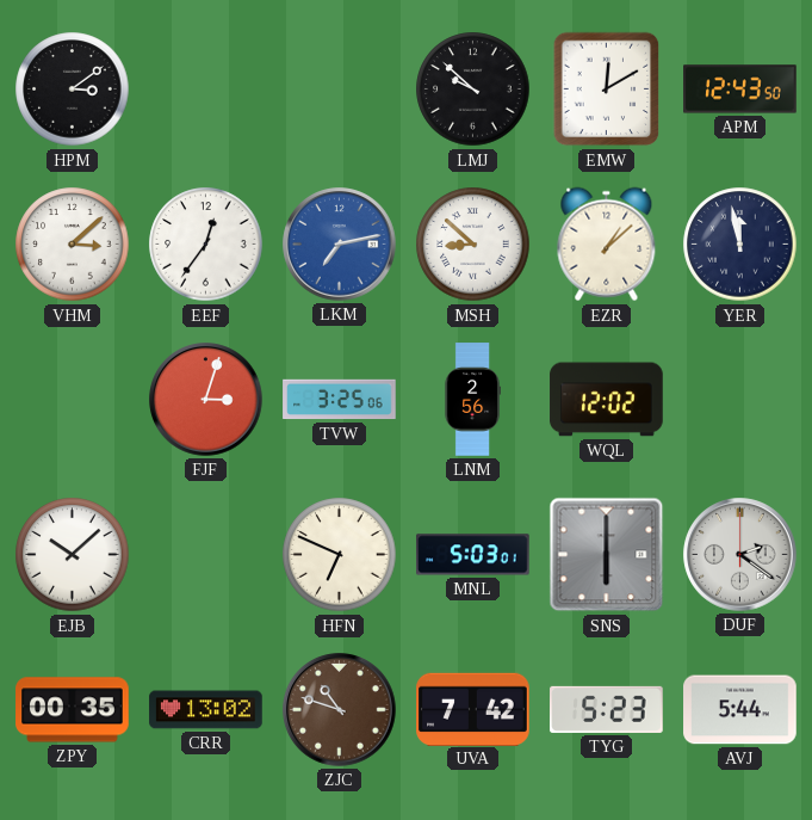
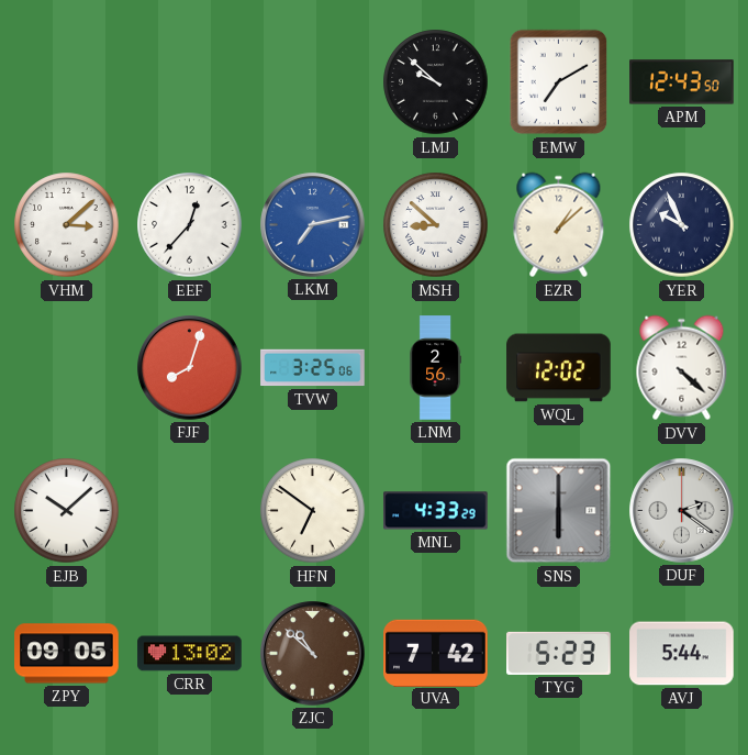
HPM: 3:09 -> none
EMW: 12:10 -> 7:10
EEF: 12:36 -> 12:37
YER: 11:58 -> 9:56
FJF: 3:03 -> 8:03
DVV: none -> 4:22
HFN: 6:49 -> 6:51
MNL: 5:03 -> 4:33
ZPY: 00:35 -> 09:05
ZJC: 10:48 -> 10:52
